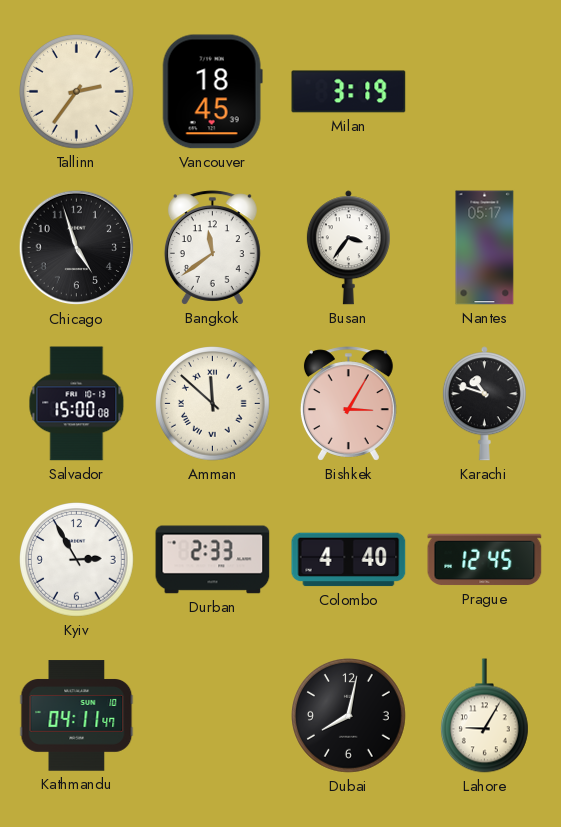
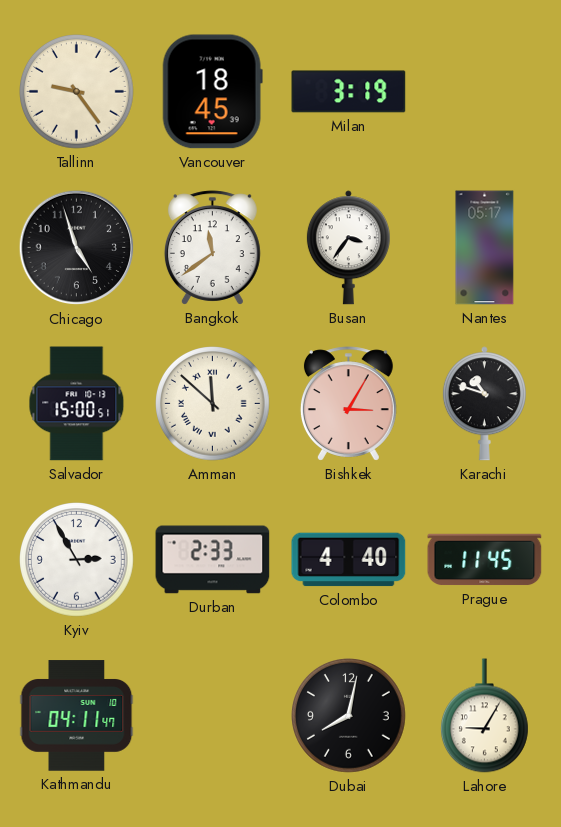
Tallinn: 2:36 -> 9:24
Salvador: 15:00:08 -> 15:00:51
Prague: 12:45 -> 11:45
